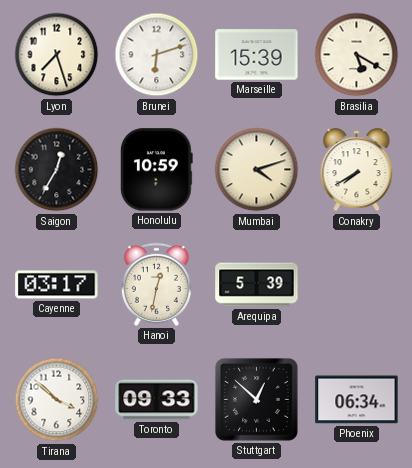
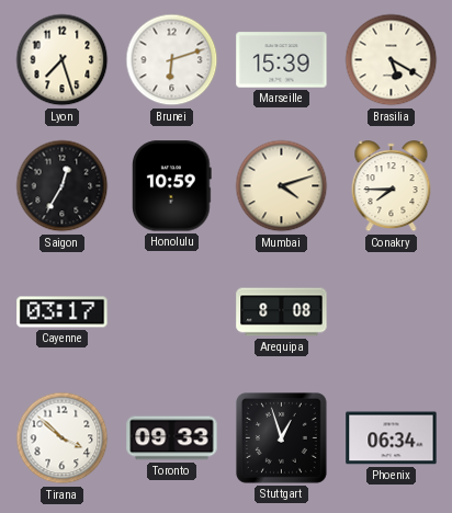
Conakry: 7:40 -> 7:45
Hanoi: 12:32 -> none
Arequipa: 5:39 -> 8:08
Stuttgart: 12:52 -> 12:57
